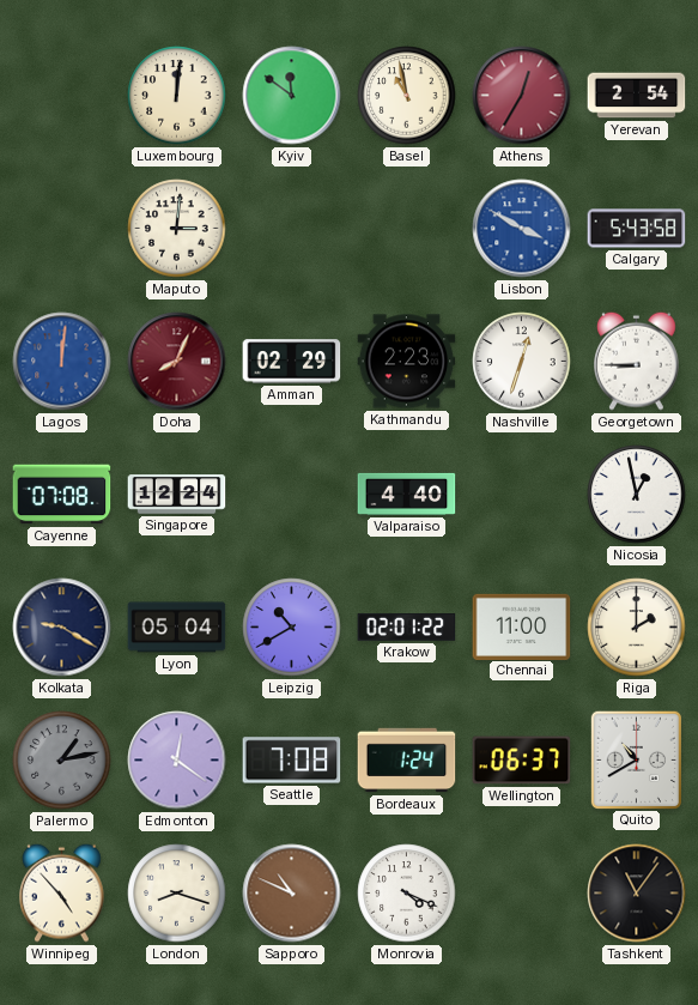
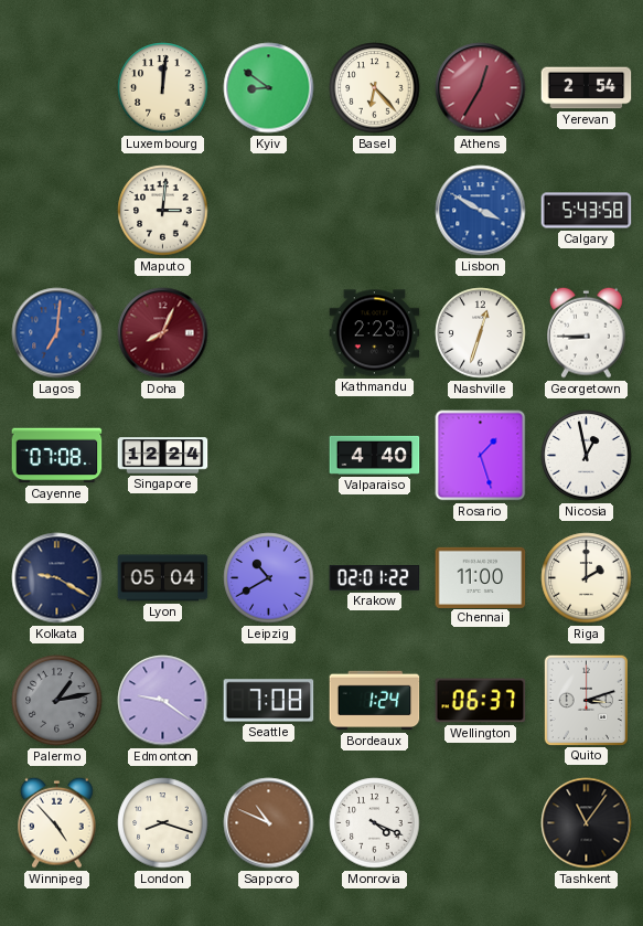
Kyiv: 11:51 -> 8:51
Basel: 10:58 -> 6:23
Lagos: 12:01 -> 7:01
Amman: 02:29 -> none
Rosario: none -> 1:27
Edmonton: 12:21 -> 9:21
Quito: 10:40 -> 3:12
